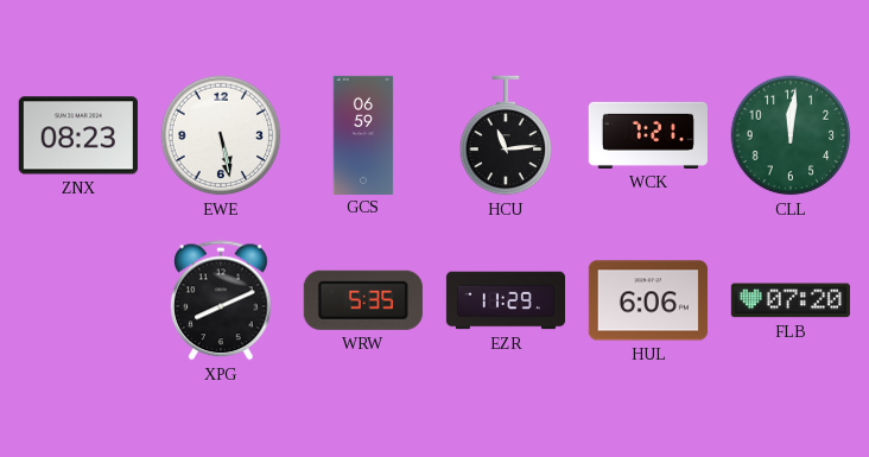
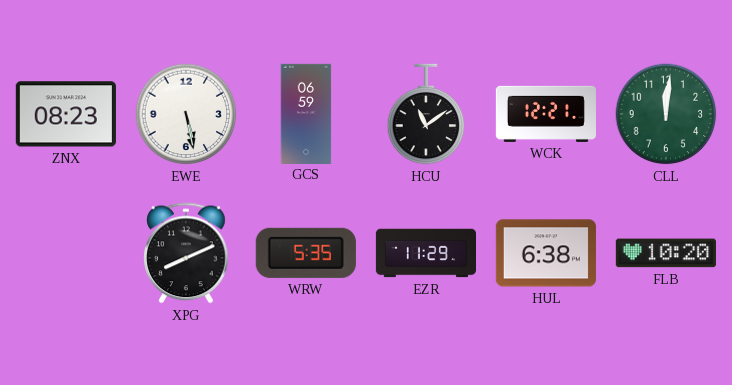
HCU: 11:14 -> 11:09
WCK: 7:21 -> 12:21
HUL: 6:06 -> 6:38
FLB: 07:20 -> 10:20
